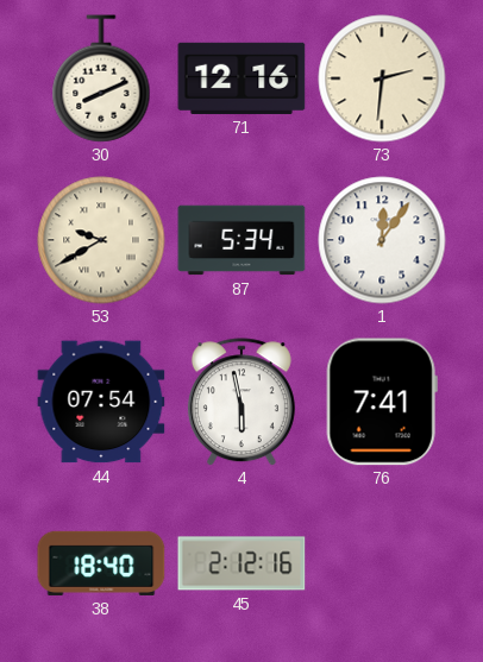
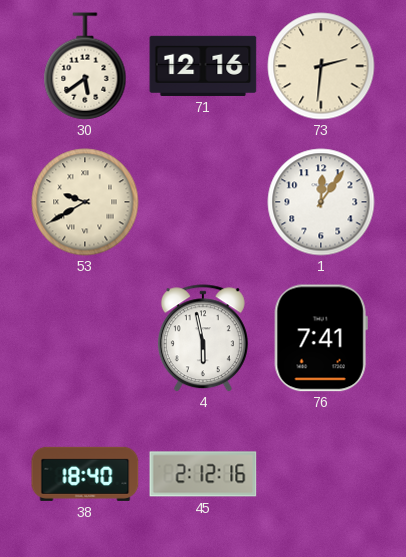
30: 8:11 -> 5:39
87: 5:34 -> none
44: 07:54 -> none
